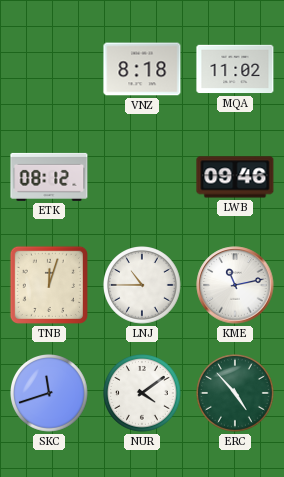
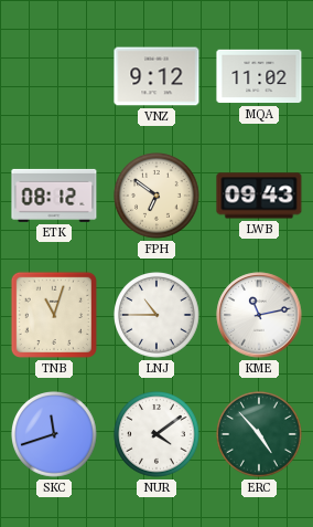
VNZ: 8:18 -> 9:12
FPH: none -> 6:51
LWB: 09:46 -> 09:43
TNB: 12:03 -> 11:03
